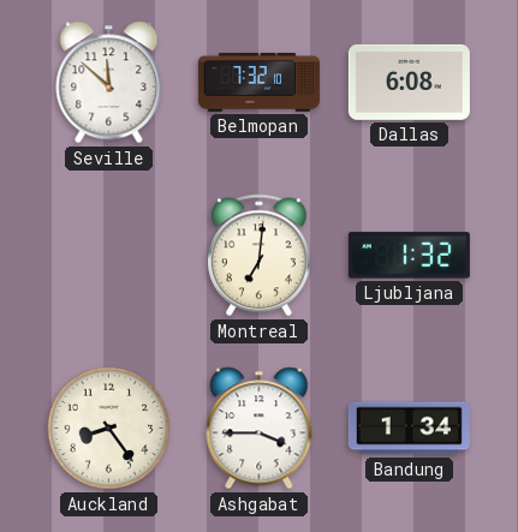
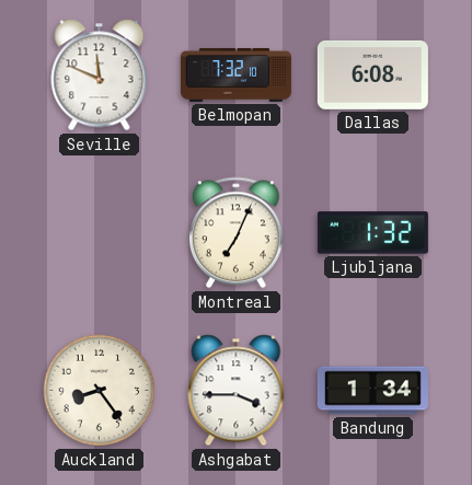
Seville: 11:52 -> 11:49
Montreal: 7:01 -> 7:04
